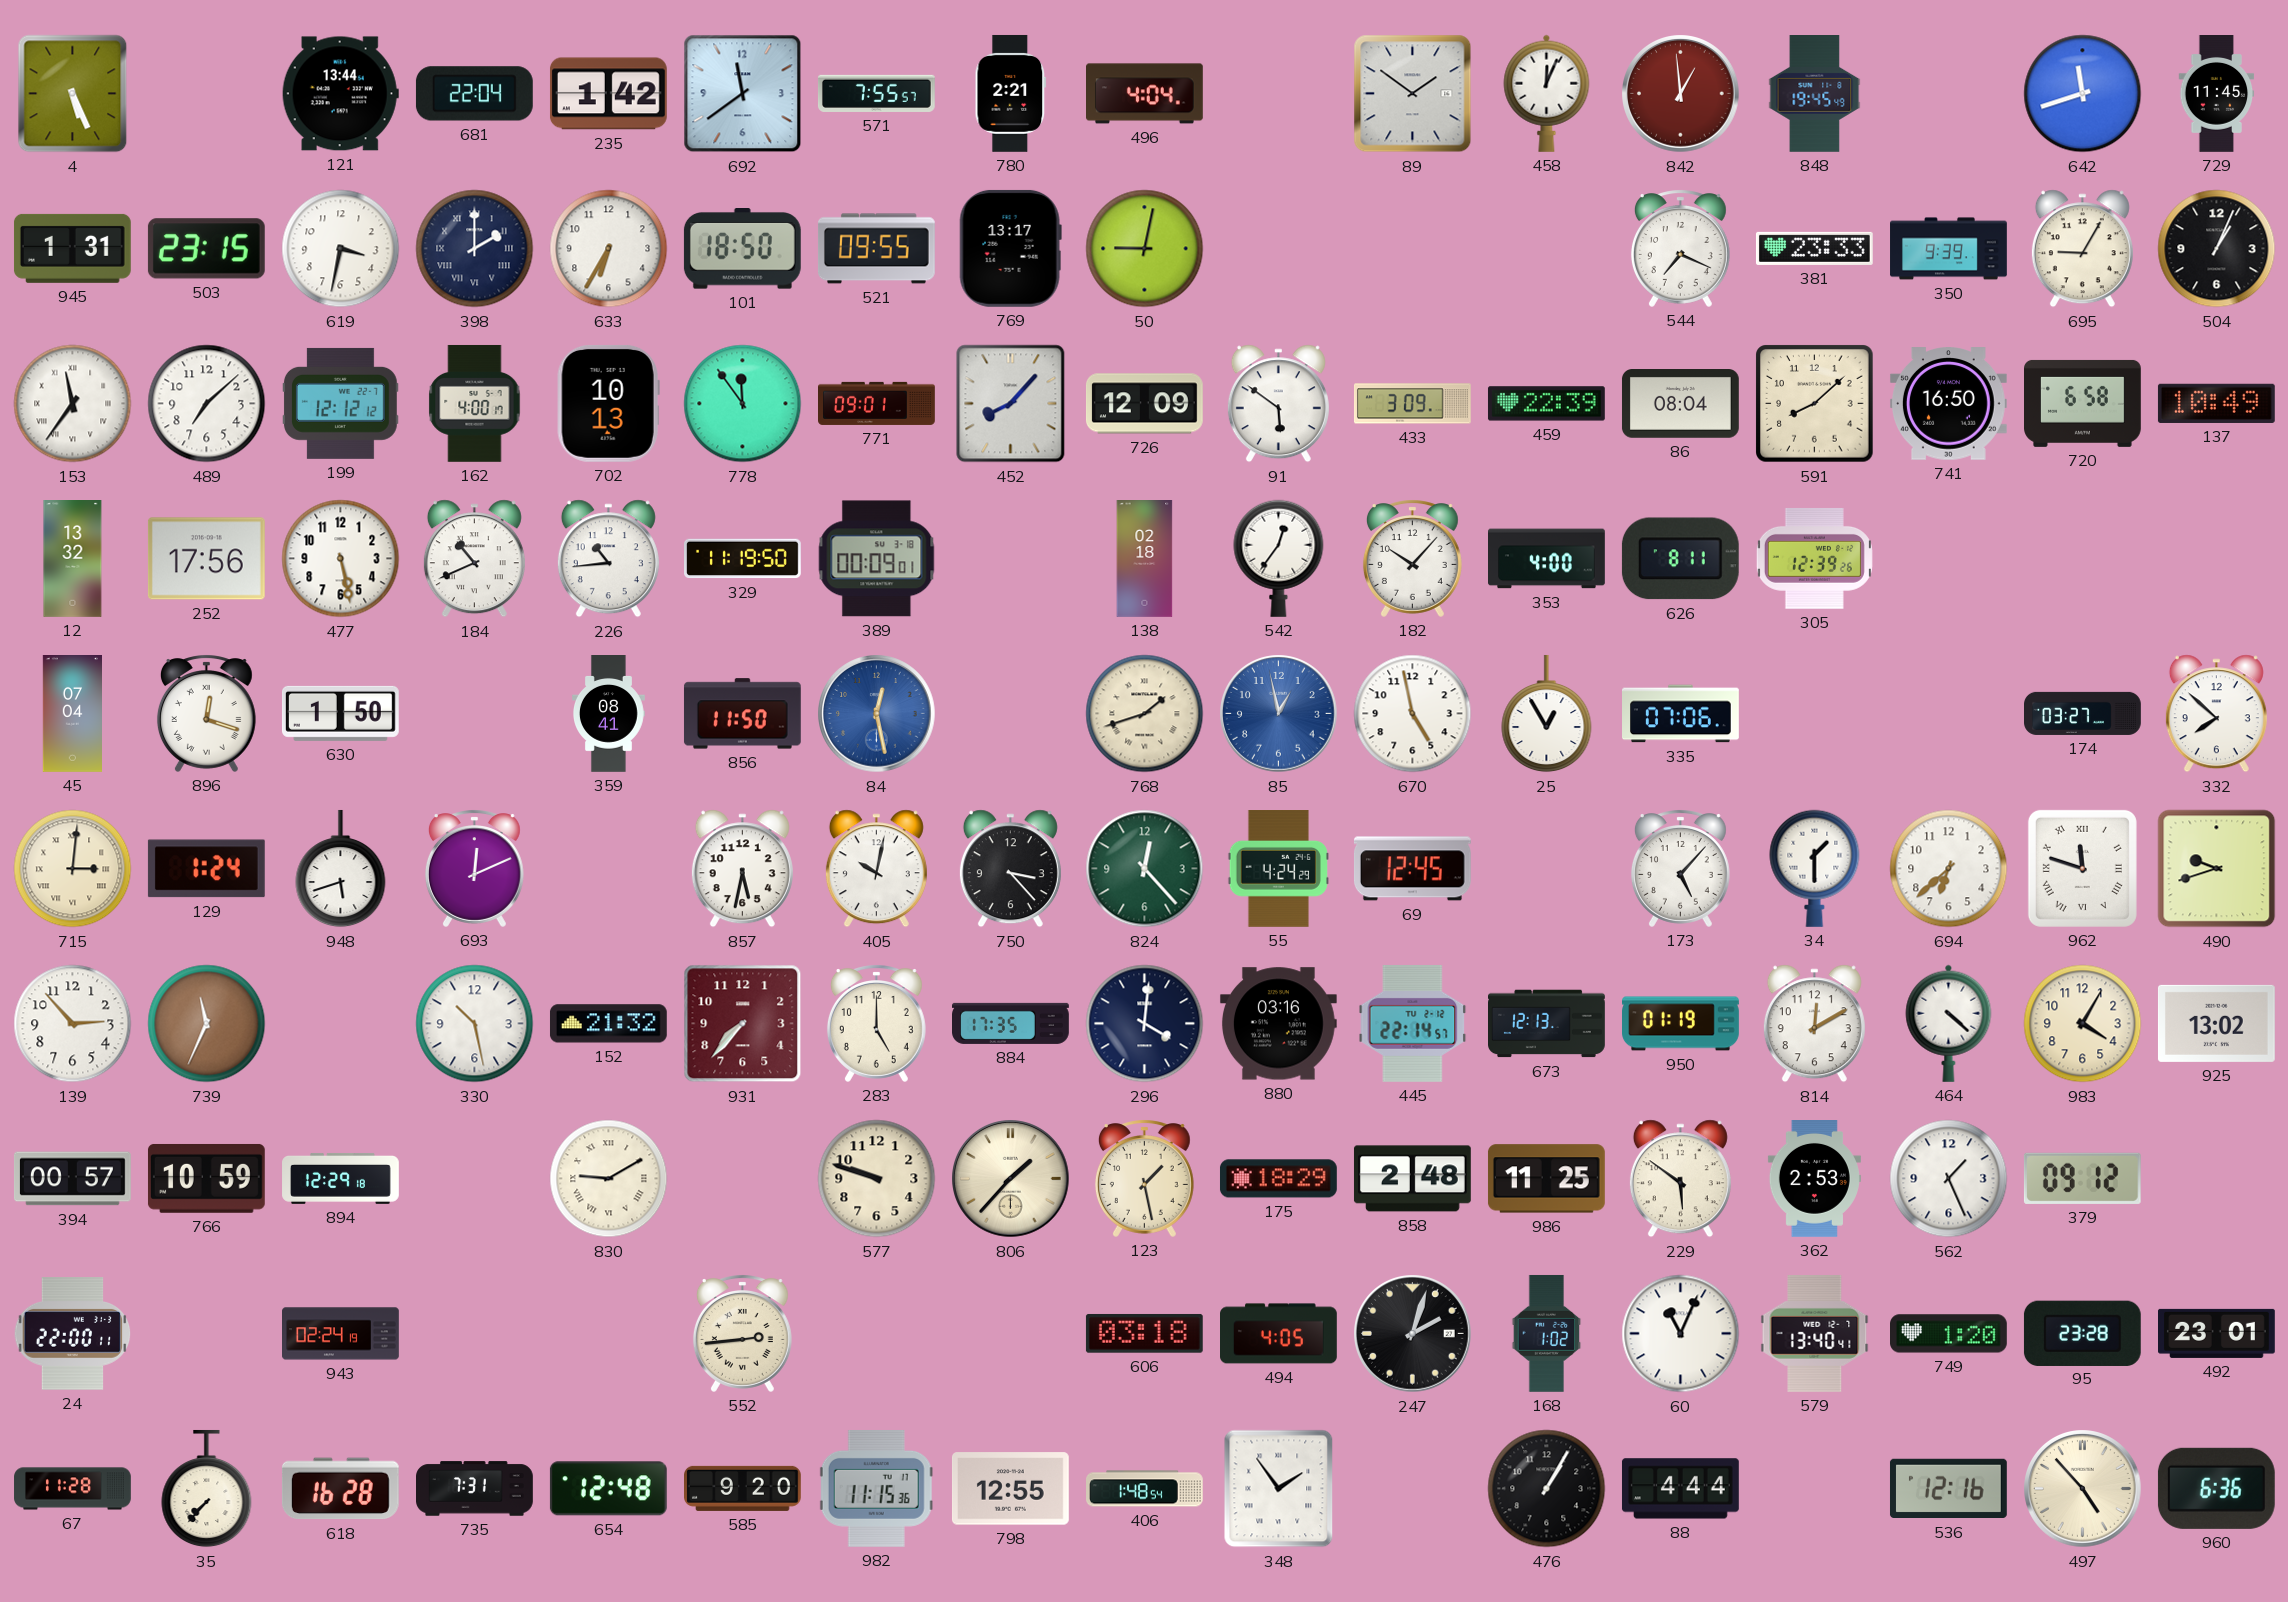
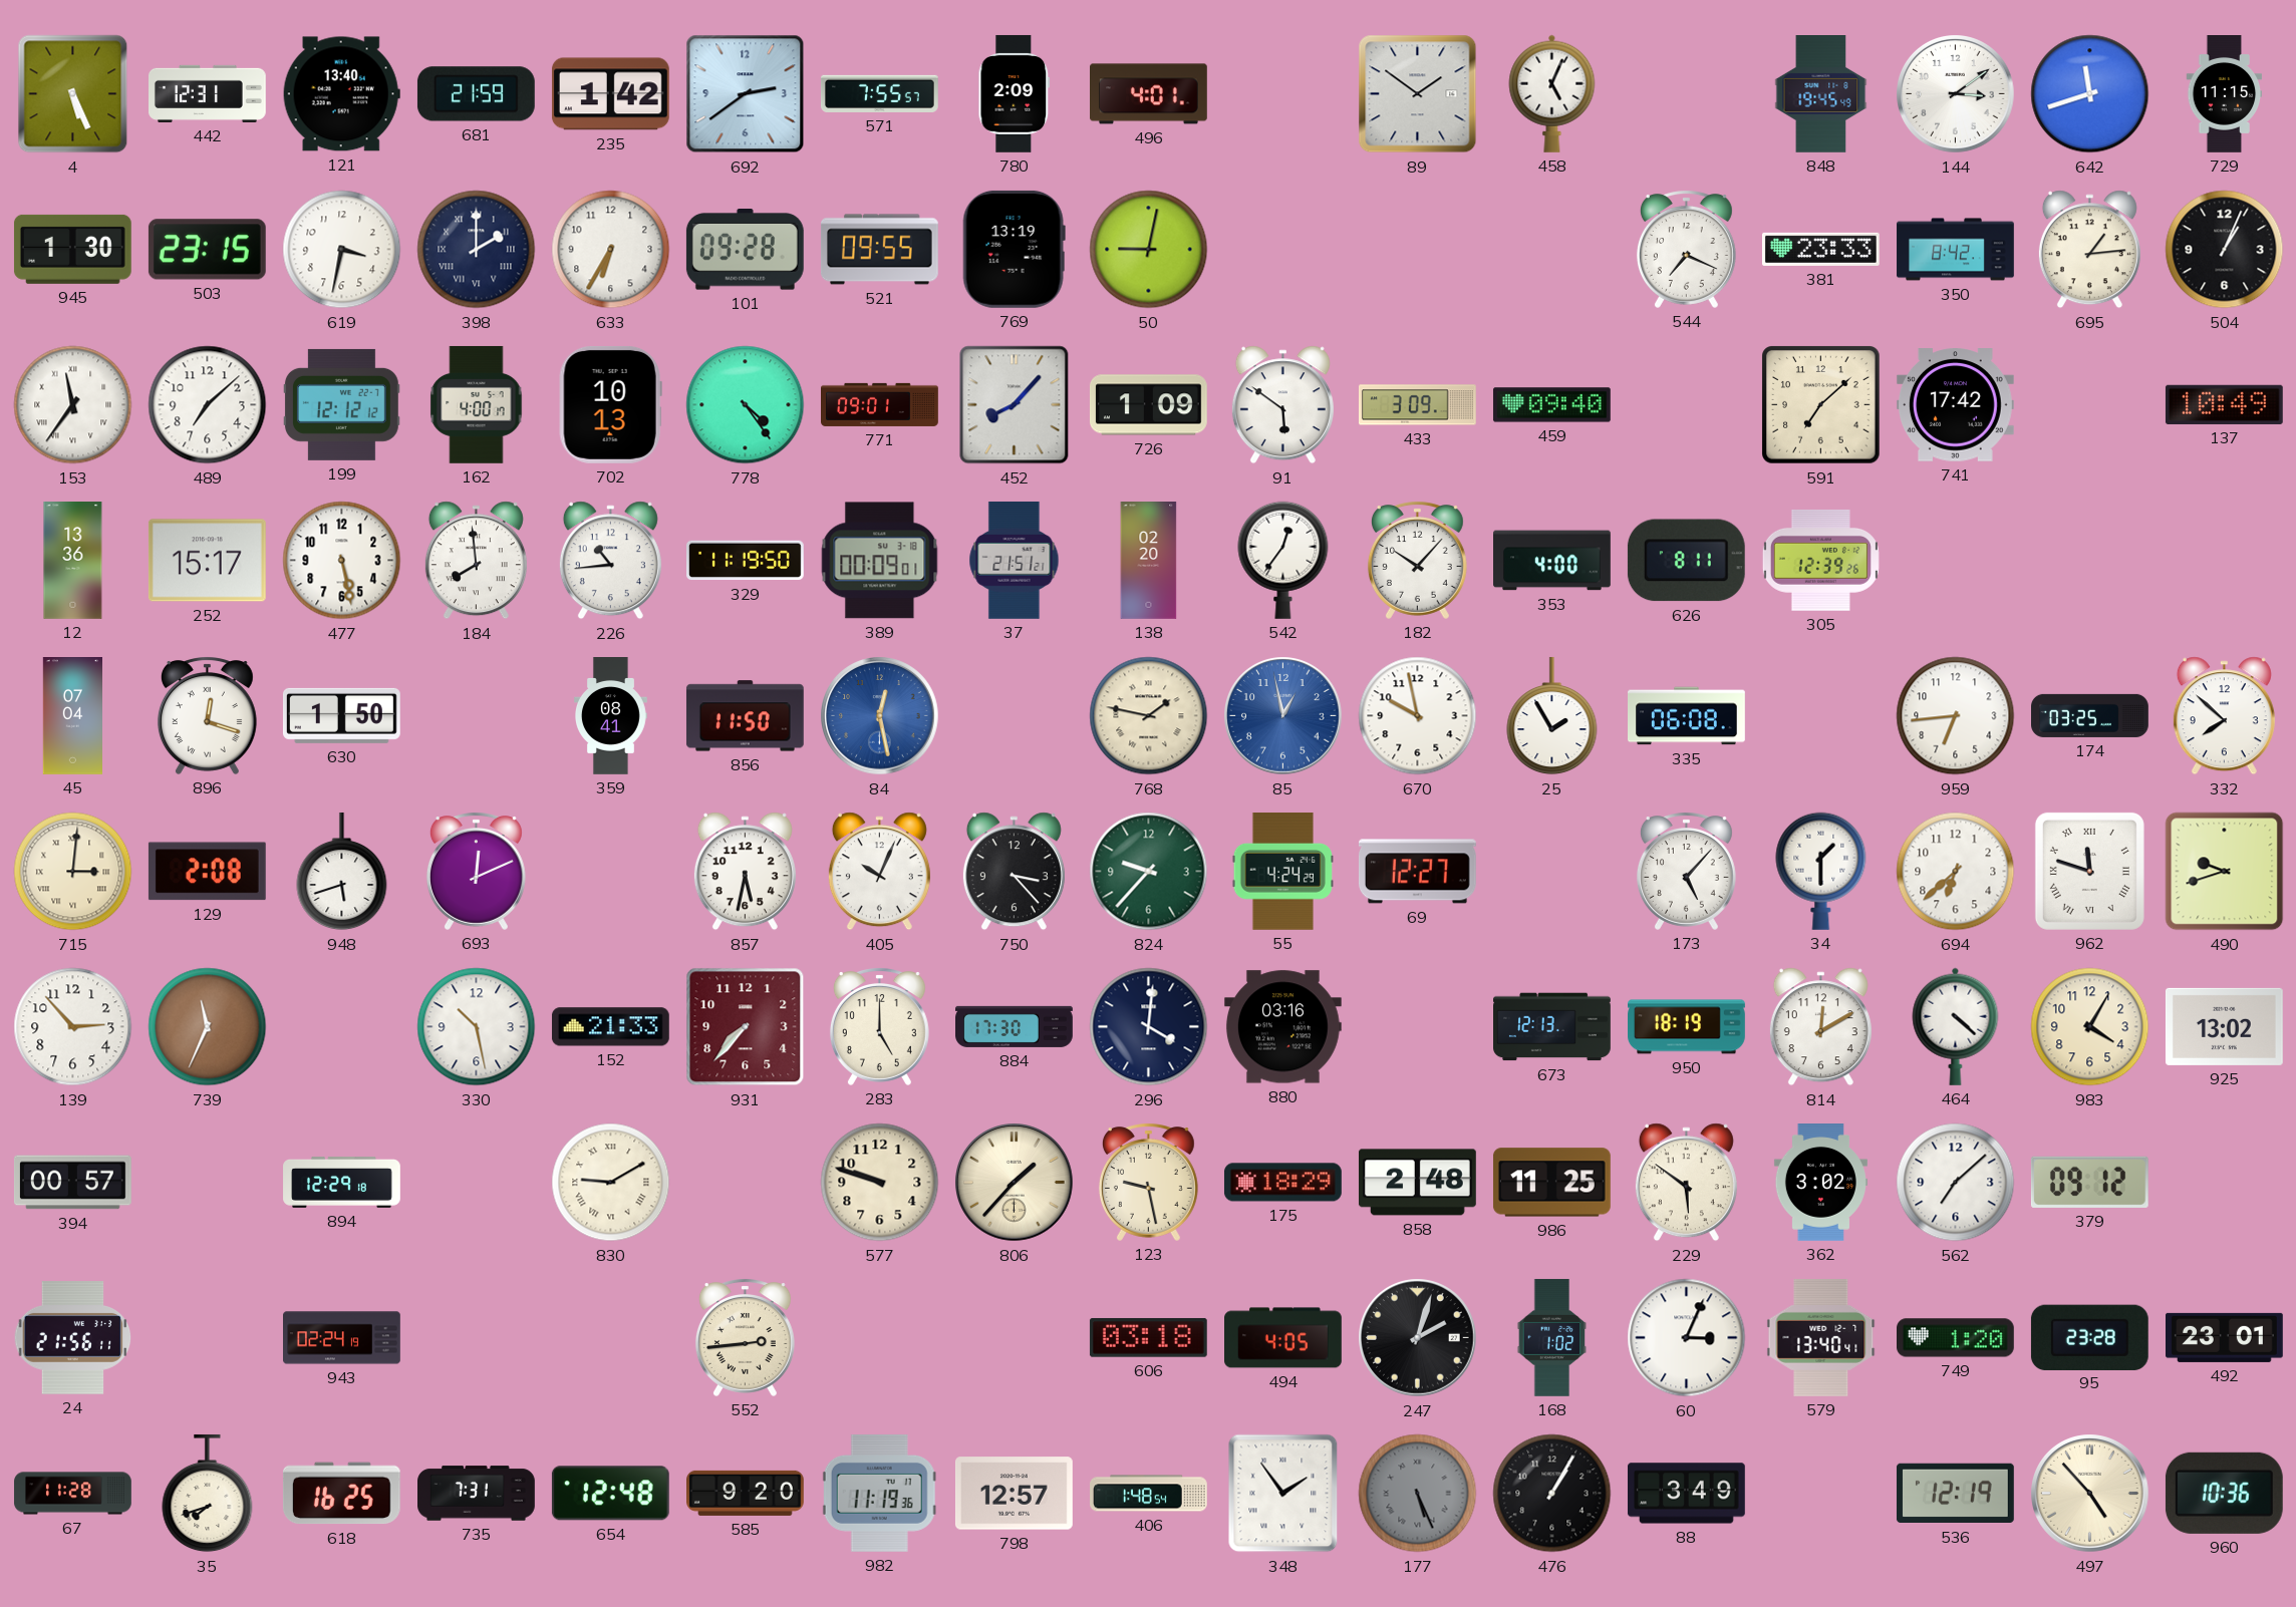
442: none -> 12:31
121: 13:44 -> 13:40
681: 22:04 -> 21:59
692: 11:39 -> 2:39
780: 2:21 -> 2:09
496: 4:04 -> 4:01
458: 12:04 -> 5:04
842: 12:59 -> none
144: none -> 3:09
729: 11:45 -> 11:15
945: 1:31 -> 1:30
101: 18:50 -> 09:28
769: 13:17 -> 13:19
350: 9:39 -> 8:42
695: 9:05 -> 1:14
778: 11:54 -> 4:24
726: 12:09 -> 1:09
459: 22:39 -> 09:40
86: 08:04 -> none
591: 8:08 -> 7:08
741: 16:50 -> 17:42
720: 6:58 -> none
12: 13:32 -> 13:36
252: 17:56 -> 15:17
184: 10:41 -> 7:59
37: none -> 21:51
138: 02:18 -> 02:20
768: 1:42 -> 1:47
670: 4:58 -> 9:58
25: 12:55 -> 1:55
335: 07:06 -> 06:08
959: none -> 6:44
174: 03:27 -> 03:25
129: 1:24 -> 2:08
405: 10:02 -> 10:04
824: 12:23 -> 9:37
69: 12:45 -> 12:27
152: 21:32 -> 21:33
884: 17:35 -> 17:30
445: 22:14 -> none
950: 01:19 -> 18:19
766: 10:59 -> none
123: 1:28 -> 9:28
362: 2:53 -> 3:02
562: 1:26 -> 7:08
24: 22:00 -> 21:56
60: 11:04 -> 3:04
35: 7:37 -> 7:42
618: 16:28 -> 16:25
982: 11:15 -> 11:19
798: 12:55 -> 12:57
177: none -> 5:26
88: 4:44 -> 3:49
536: 12:16 -> 12:19
960: 6:36 -> 10:36
